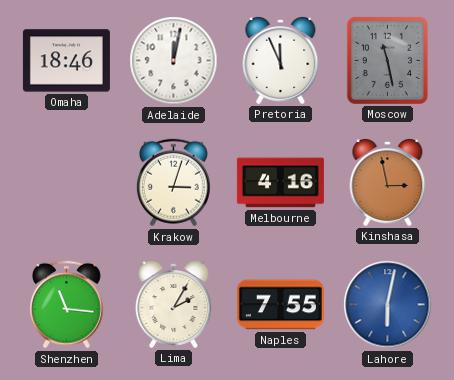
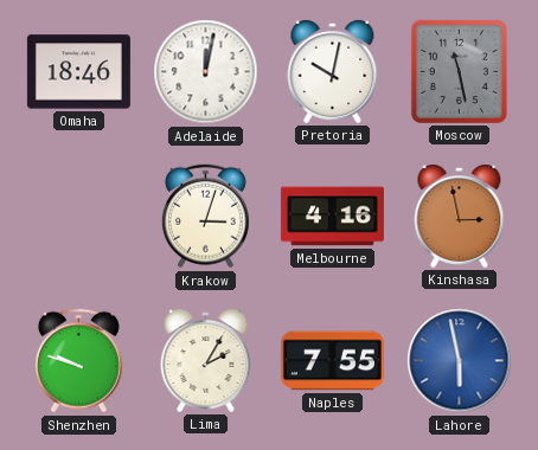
Pretoria: 11:56 -> 10:02
Shenzhen: 11:16 -> 9:48
Lahore: 6:02 -> 5:58
